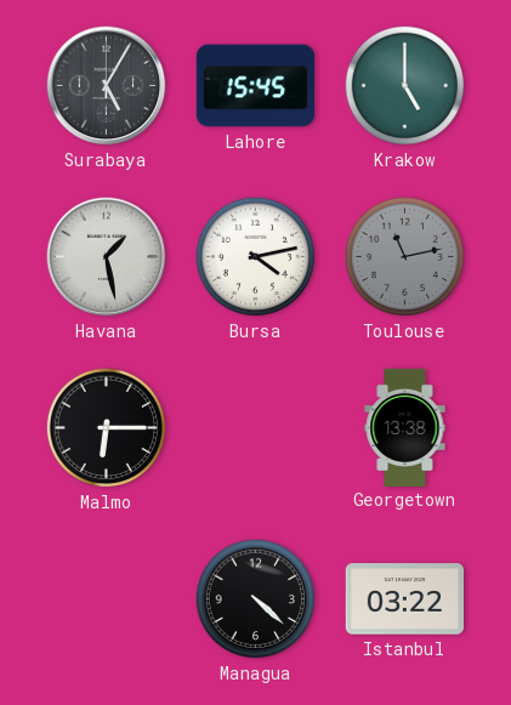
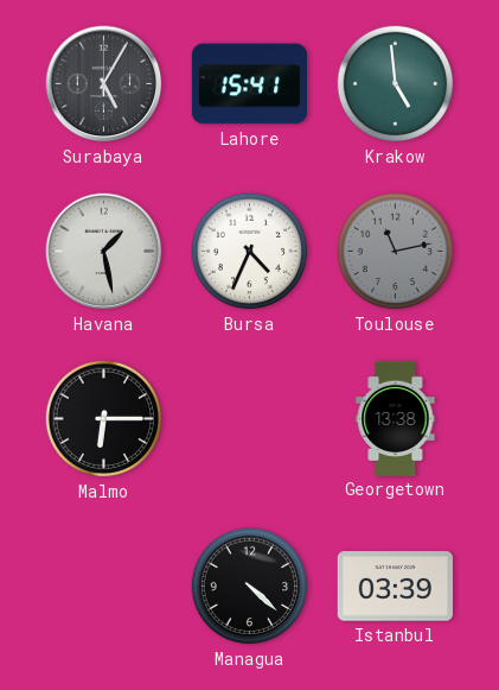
Lahore: 15:45 -> 15:41
Krakow: 5:00 -> 4:59
Bursa: 4:13 -> 4:34
Istanbul: 03:22 -> 03:39
